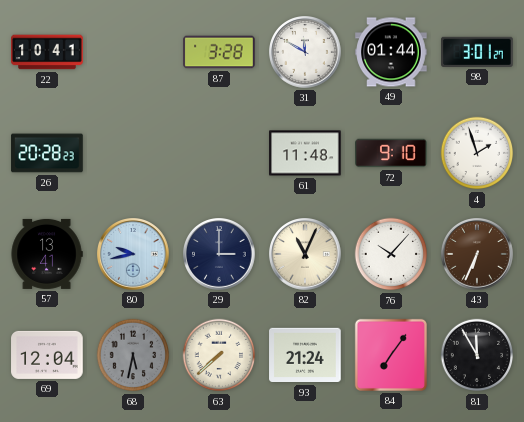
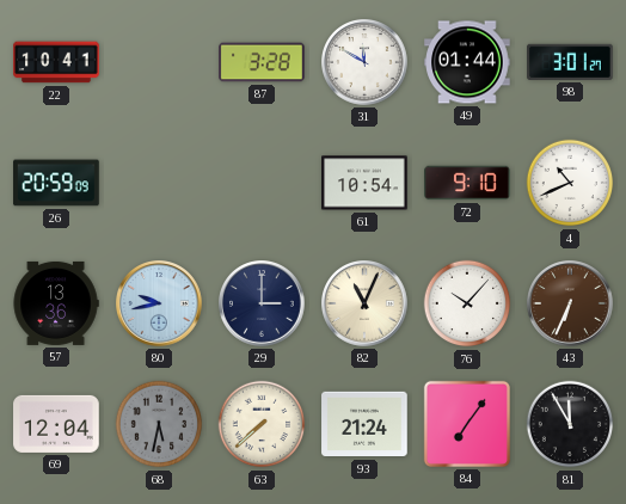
26: 20:28 -> 20:59
61: 11:48 -> 10:54
4: 1:57 -> 10:41
57: 13:41 -> 13:36
